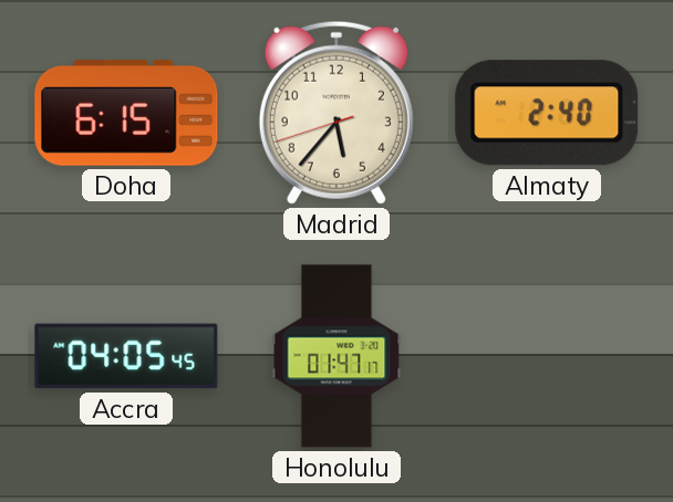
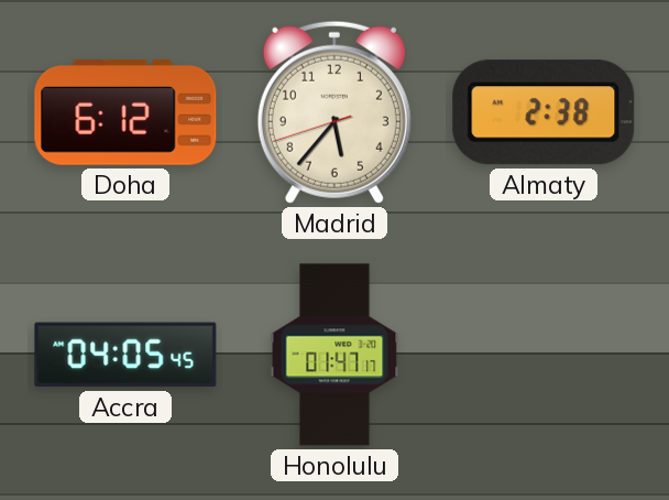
Doha: 6:15 -> 6:12
Almaty: 2:40 -> 2:38
